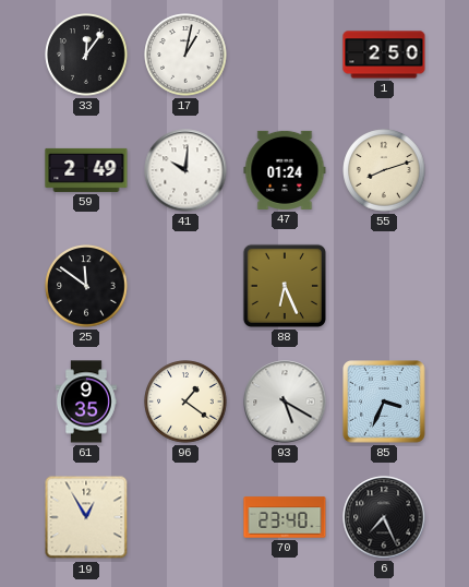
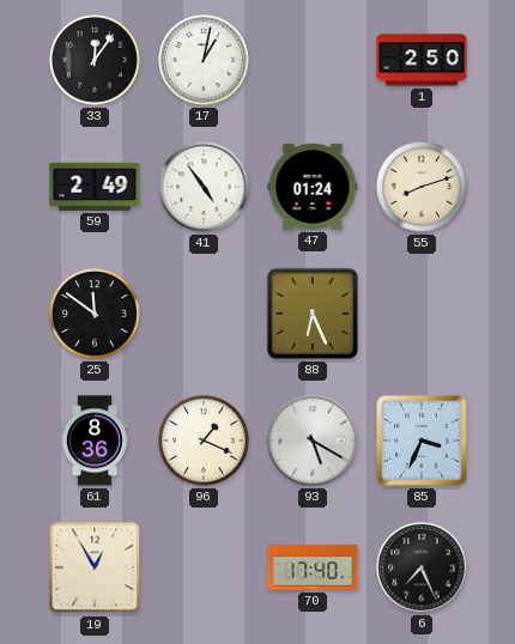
41: 10:01 -> 4:54
61: 9:35 -> 8:36
96: 1:21 -> 1:19
70: 23:40 -> 17:40
